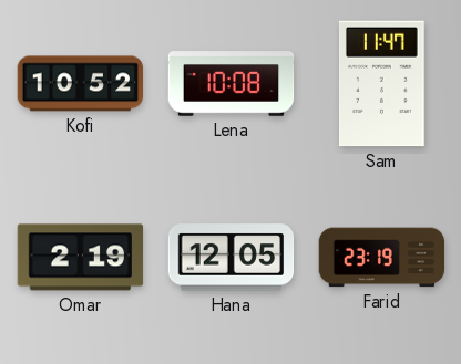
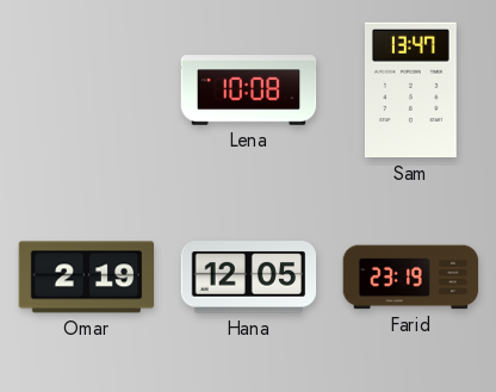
Kofi: 10:52 -> none
Sam: 11:47 -> 13:47
